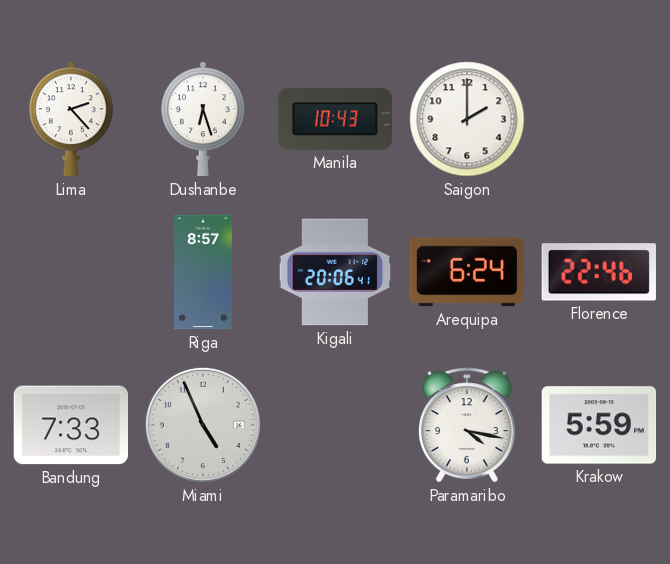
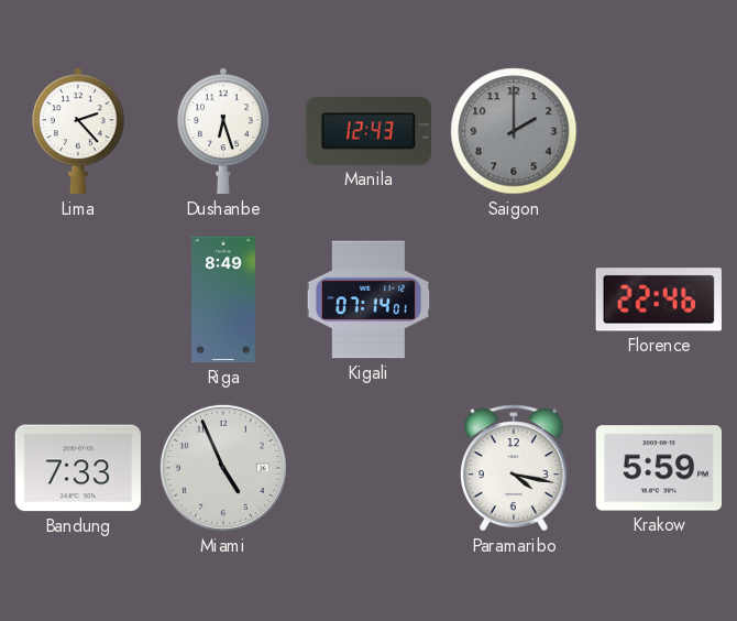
Manila: 10:43 -> 12:43
Saigon dial: white -> grey
Riga: 8:57 -> 8:49
Kigali: 20:06 -> 07:14
Arequipa: 6:24 -> none
